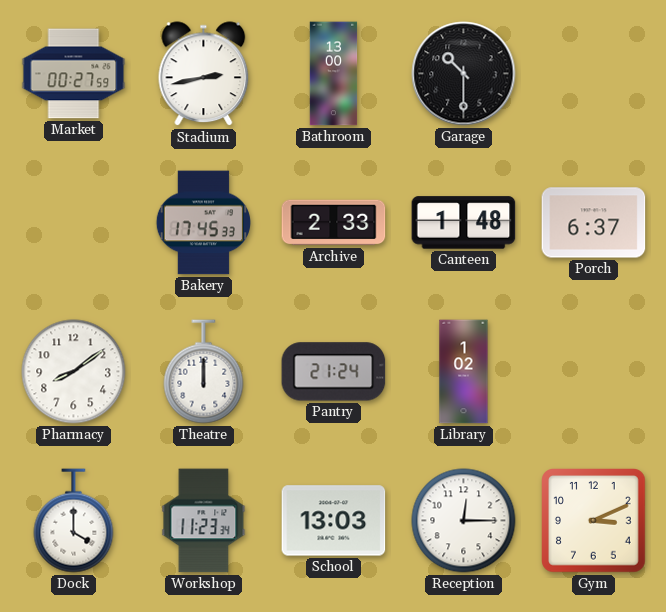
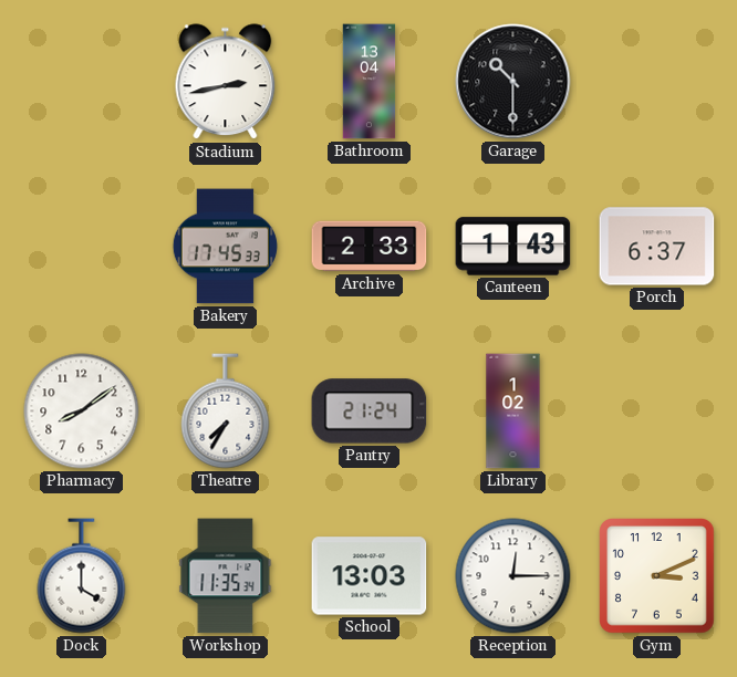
Market: 00:27 -> none
Bathroom: 13:00 -> 13:04
Canteen: 1:48 -> 1:43
Theatre: 12:00 -> 7:35
Workshop: 11:23 -> 11:35
